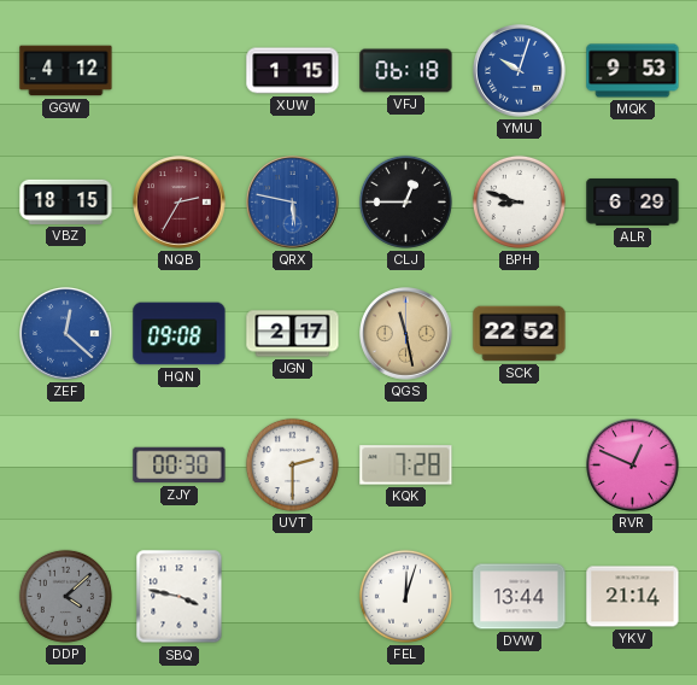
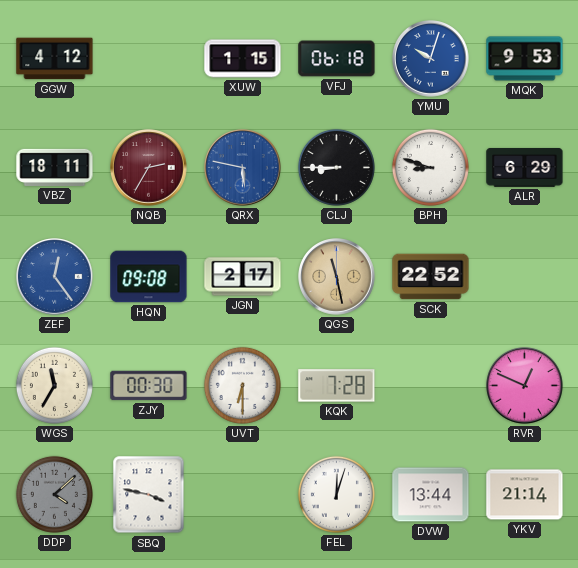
VBZ: 18:15 -> 18:11
CLJ: 12:45 -> 8:45
ZEF: 12:22 -> 12:24
WGS: none -> 11:35
UVT: 2:30 -> 6:30
